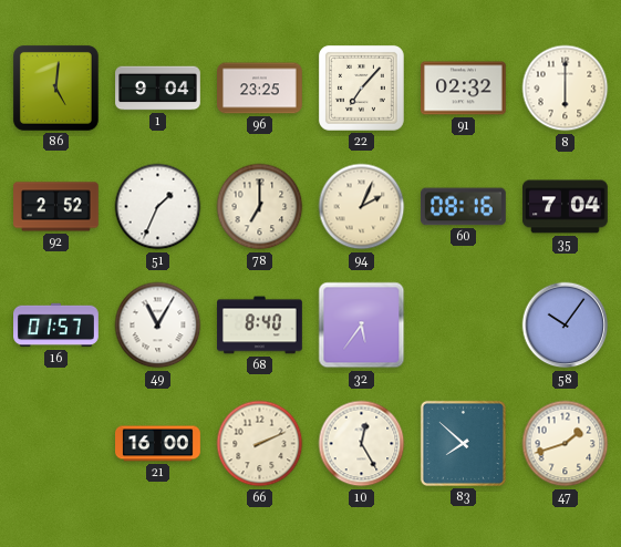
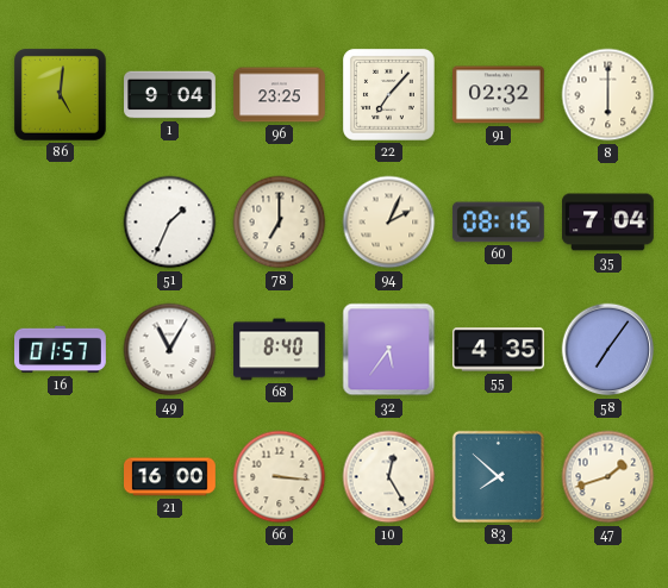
92: 2:52 -> none
55: none -> 4:35
58: 10:06 -> 7:06
66: 2:11 -> 3:16
